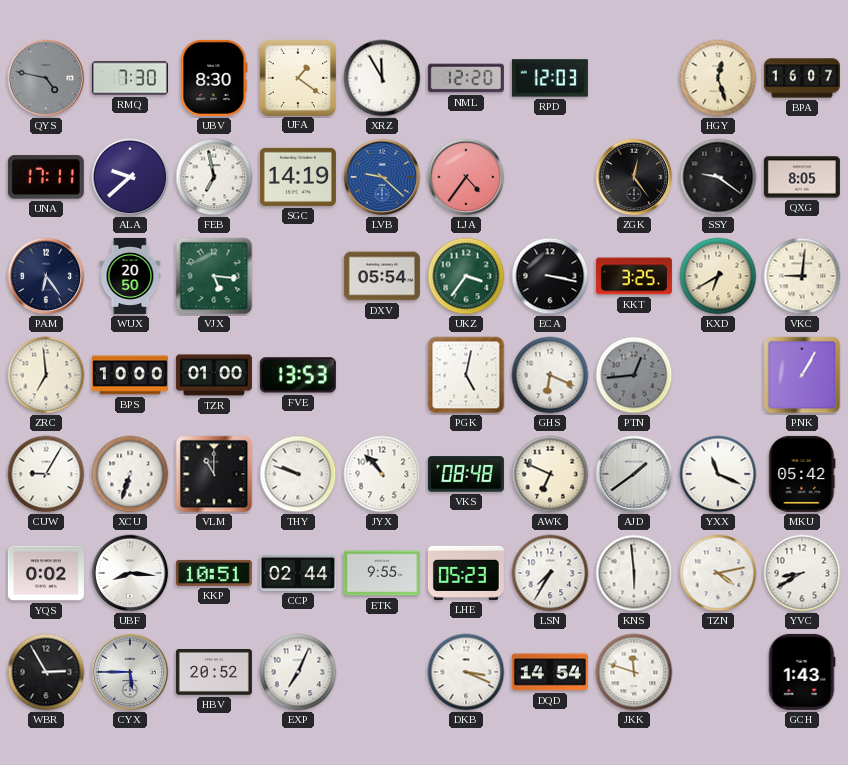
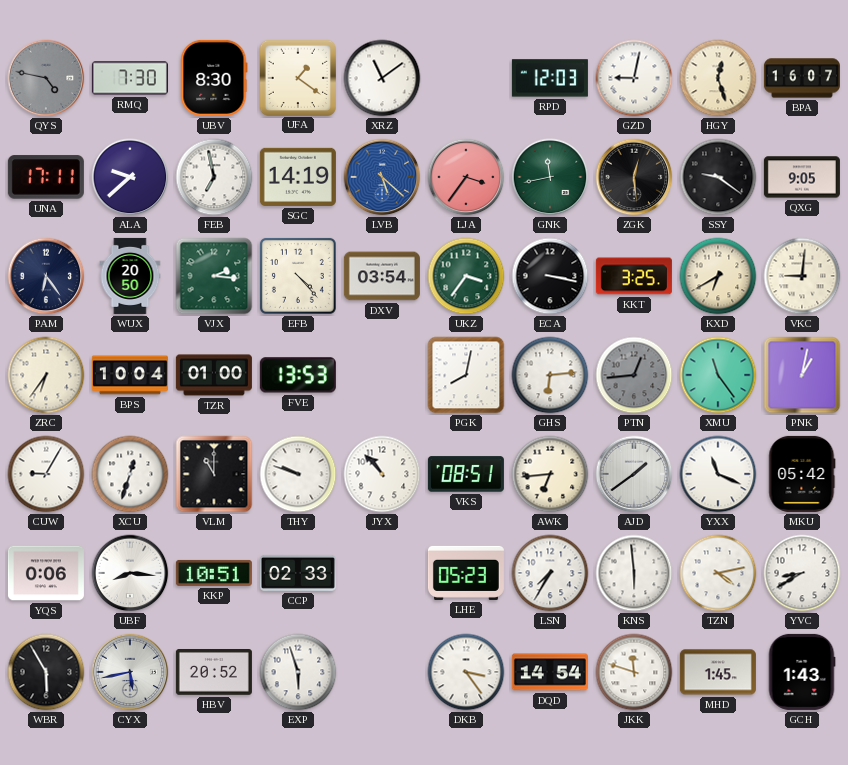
XRZ: 11:55 -> 11:09
NML: 12:20 -> none
GZD: none -> 9:02
LVB: 9:22 -> 5:22
LJA: 4:36 -> 3:36
GNK: none -> 11:43
ZGK: 12:24 -> 12:29
QXG: 8:05 -> 9:05
VJX: 5:16 -> 2:16
EFB: none -> 4:23
DXV: 05:54 -> 03:54
ZRC: 6:59 -> 6:36
BPS: 10:00 -> 10:04
PGK: 5:02 -> 8:02
GHS: 6:19 -> 6:14
XMU: none -> 11:24
PNK: 1:05 -> 1:02
XCU: 6:33 -> 12:33
VKS: 08:48 -> 08:51
AWK: 6:49 -> 6:44
YQS: 0:02 -> 0:06
CCP: 02:44 -> 02:33
ETK: 9:55 -> none
WBR: 2:55 -> 5:55
CYX: 5:45 -> 5:43
EXP: 7:04 -> 5:57
DKB: 3:19 -> 3:24
MHD: none -> 1:45
